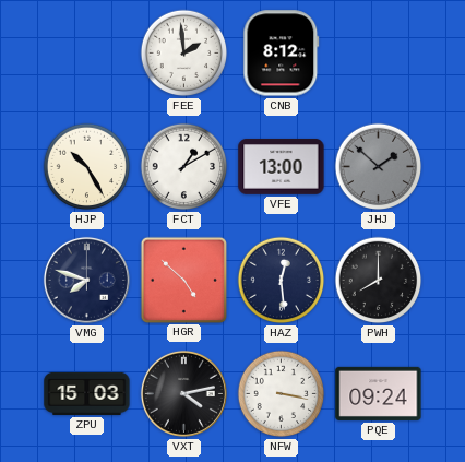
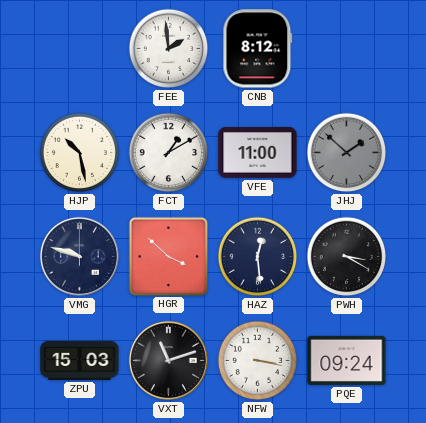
HJP: 10:25 -> 10:28
VFE: 13:00 -> 11:00
VMG: 7:48 -> 9:48
HGR: 4:52 -> 3:52
PWH: 8:00 -> 3:20
VXT: 4:13 -> 11:12
